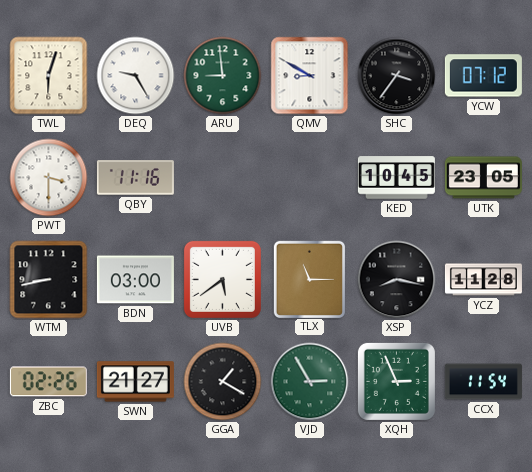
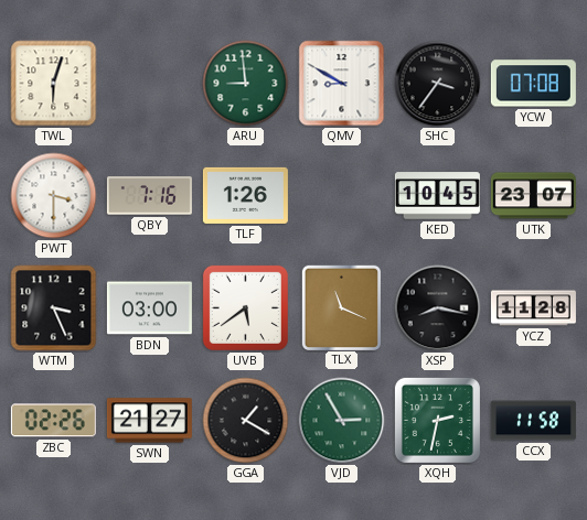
DEQ: 9:25 -> none
YCW: 07:12 -> 07:08
QBY: 11:16 -> 7:16
TLF: none -> 1:26
UTK: 23:05 -> 23:07
WTM: 8:43 -> 3:26
TLX: 11:15 -> 11:19
XQH: 2:56 -> 2:32
CCX: 11:54 -> 11:58
